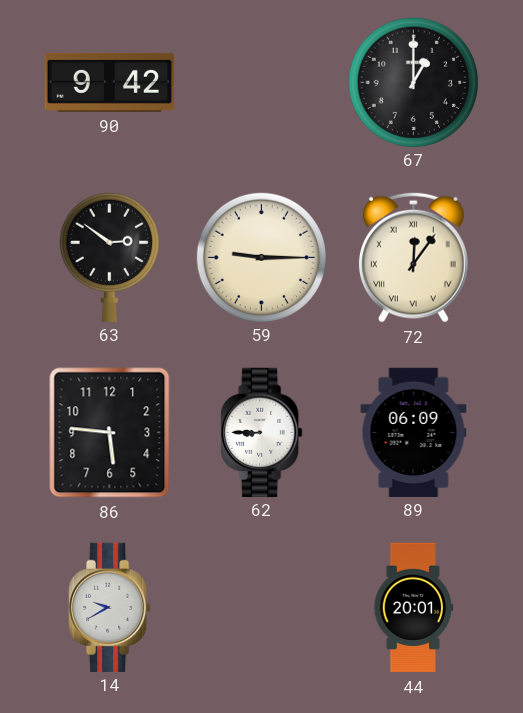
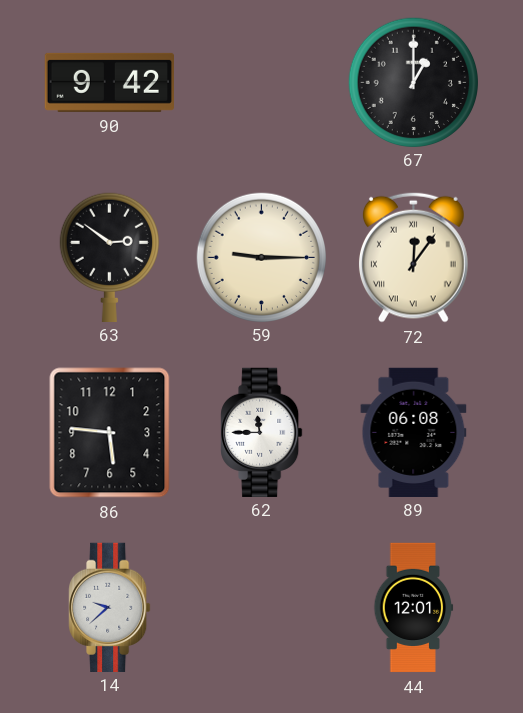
62: 8:45 -> 11:45
89: 06:09 -> 06:08
14: 9:40 -> 9:38
44: 20:01 -> 12:01
